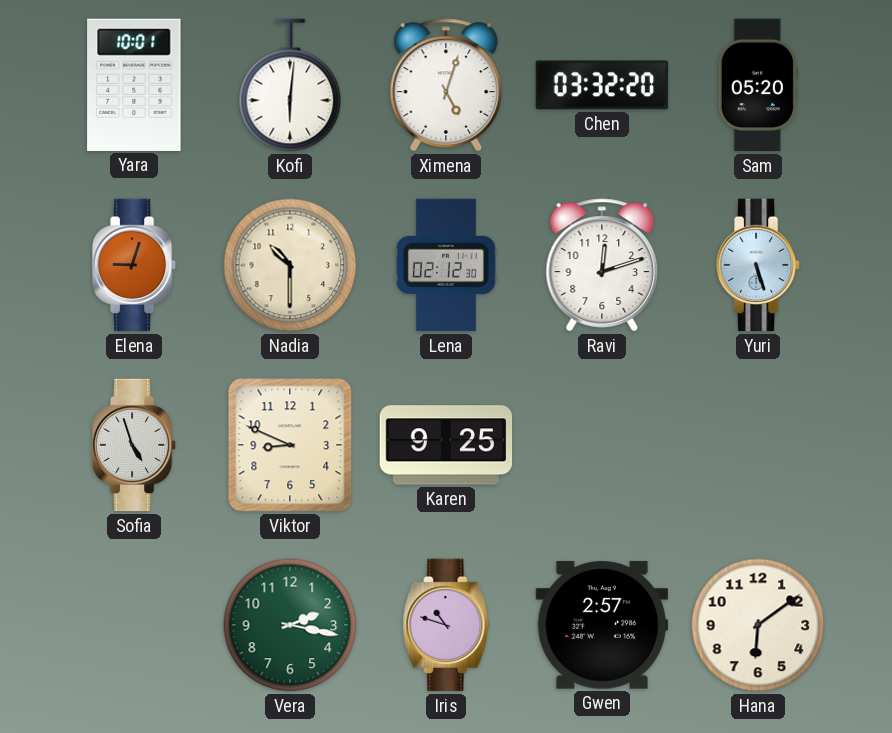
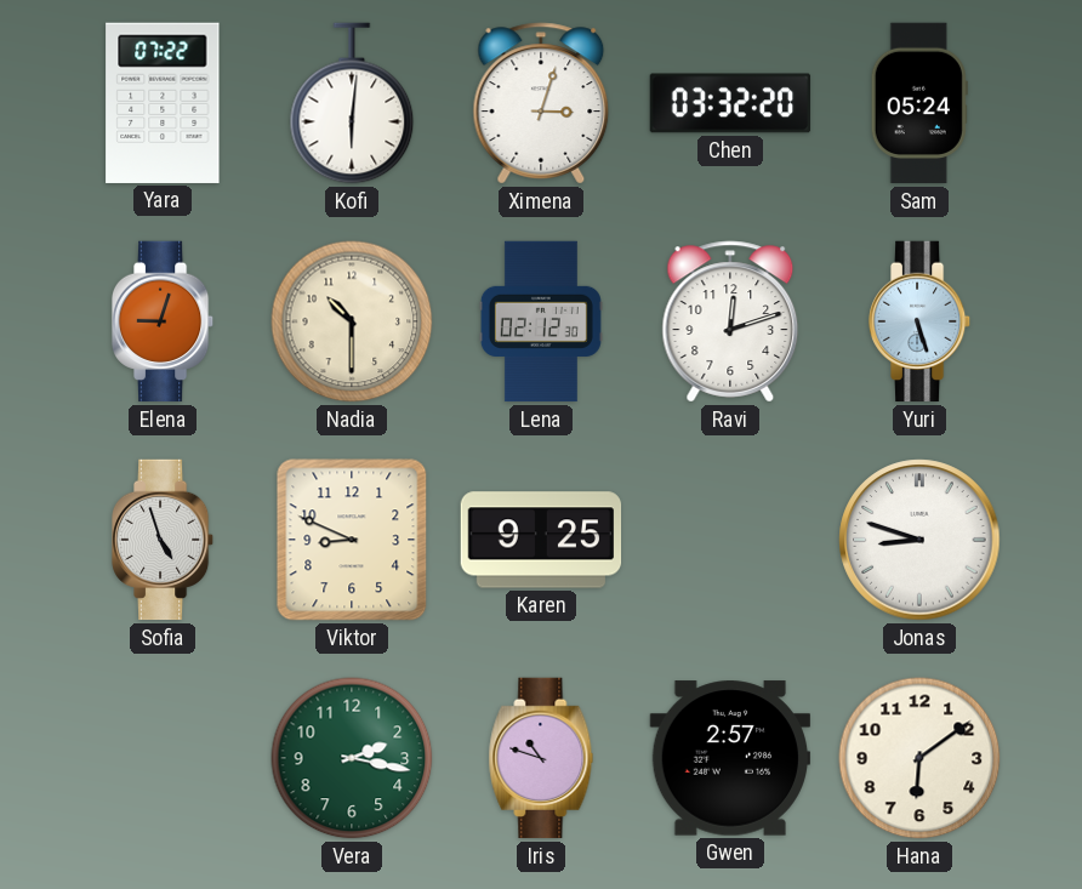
Yara: 10:01 -> 07:22
Ximena: 5:03 -> 3:03
Sam: 05:20 -> 05:24
Jonas: none -> 8:48
